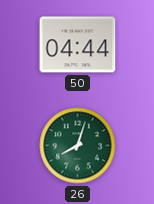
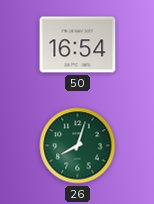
50: 04:44 -> 16:54
